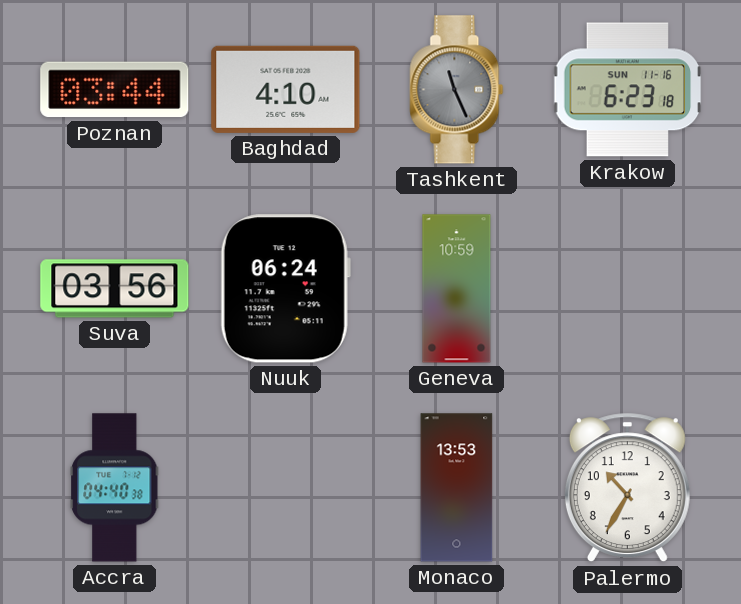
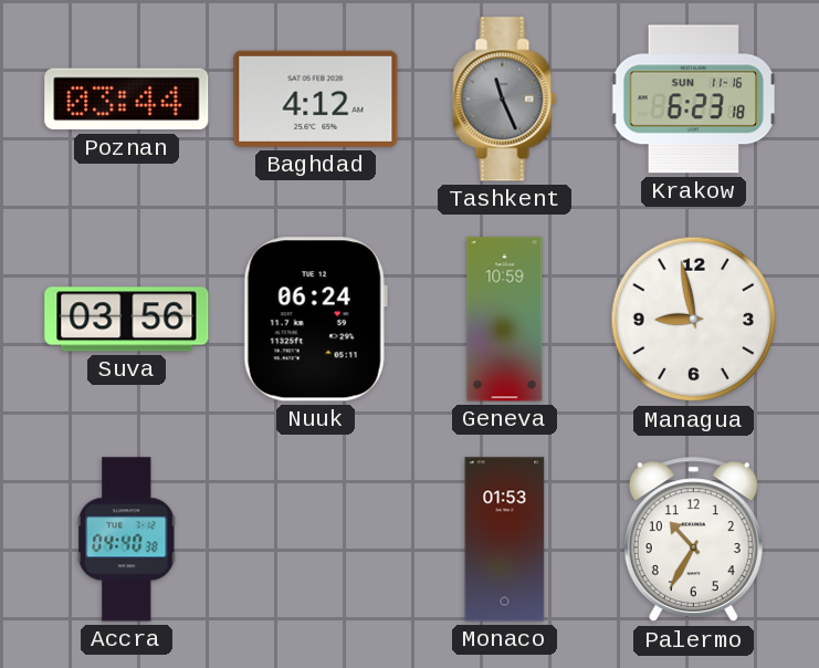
Baghdad: 4:10 -> 4:12
Managua: none -> 8:58
Monaco: 13:53 -> 01:53
